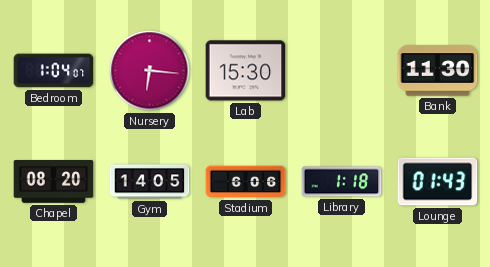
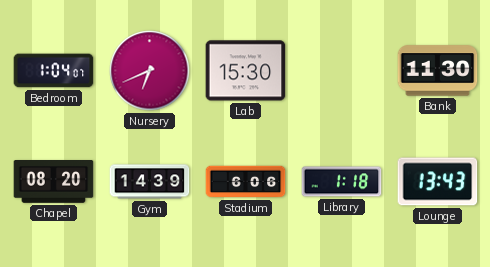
Nursery: 6:16 -> 6:41
Gym: 14:05 -> 14:39
Lounge: 01:43 -> 13:43
